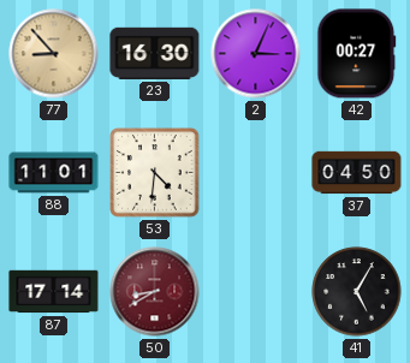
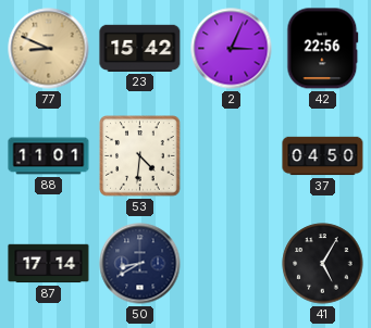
77: 8:53 -> 8:49
23: 16:30 -> 15:42
42: 00:27 -> 22:56
50 dial: burgundy -> navy
